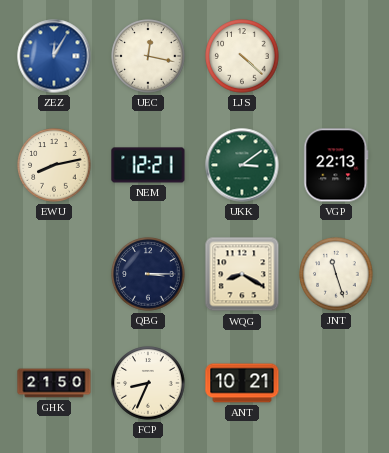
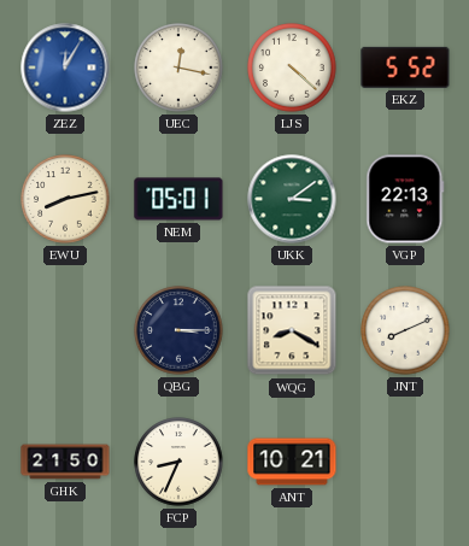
EKZ: none -> 5:52
NEM: 12:21 -> 05:01
JNT: 11:27 -> 8:11
